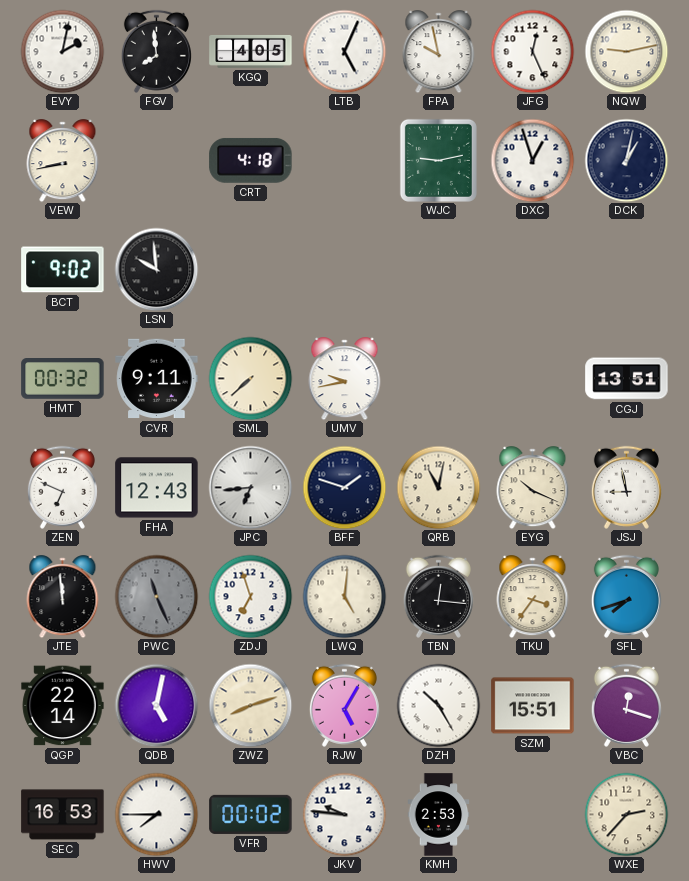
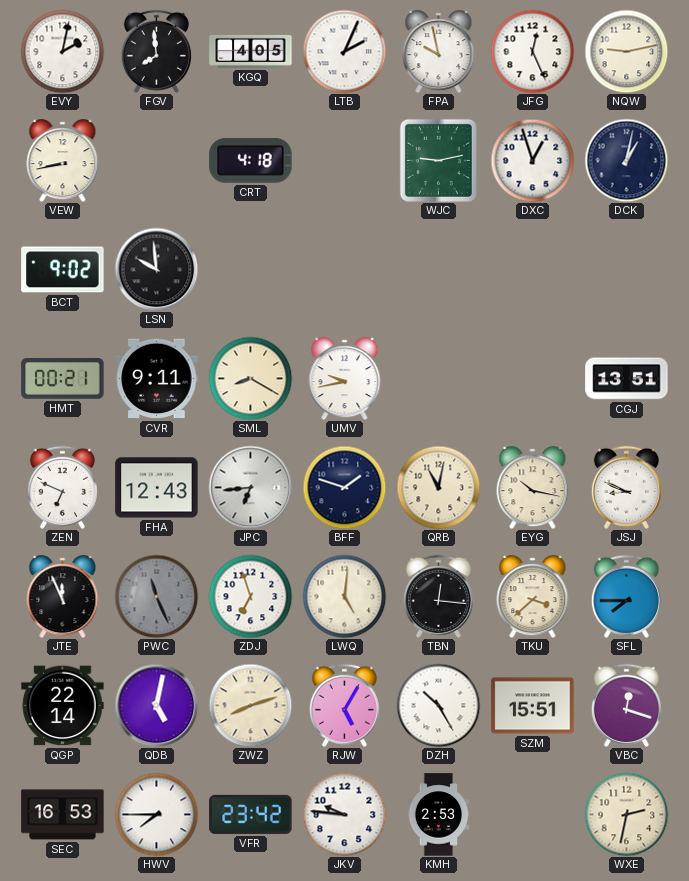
LTB: 5:04 -> 2:04
HMT: 00:32 -> 00:21
SML: 7:38 -> 8:20
EYG: 10:19 -> 10:17
JSJ: 8:58 -> 8:49
JTE: 11:59 -> 11:56
TKU: 3:36 -> 3:38
SFL: 7:42 -> 7:45
VFR: 00:02 -> 23:42
WXE: 2:37 -> 2:32
